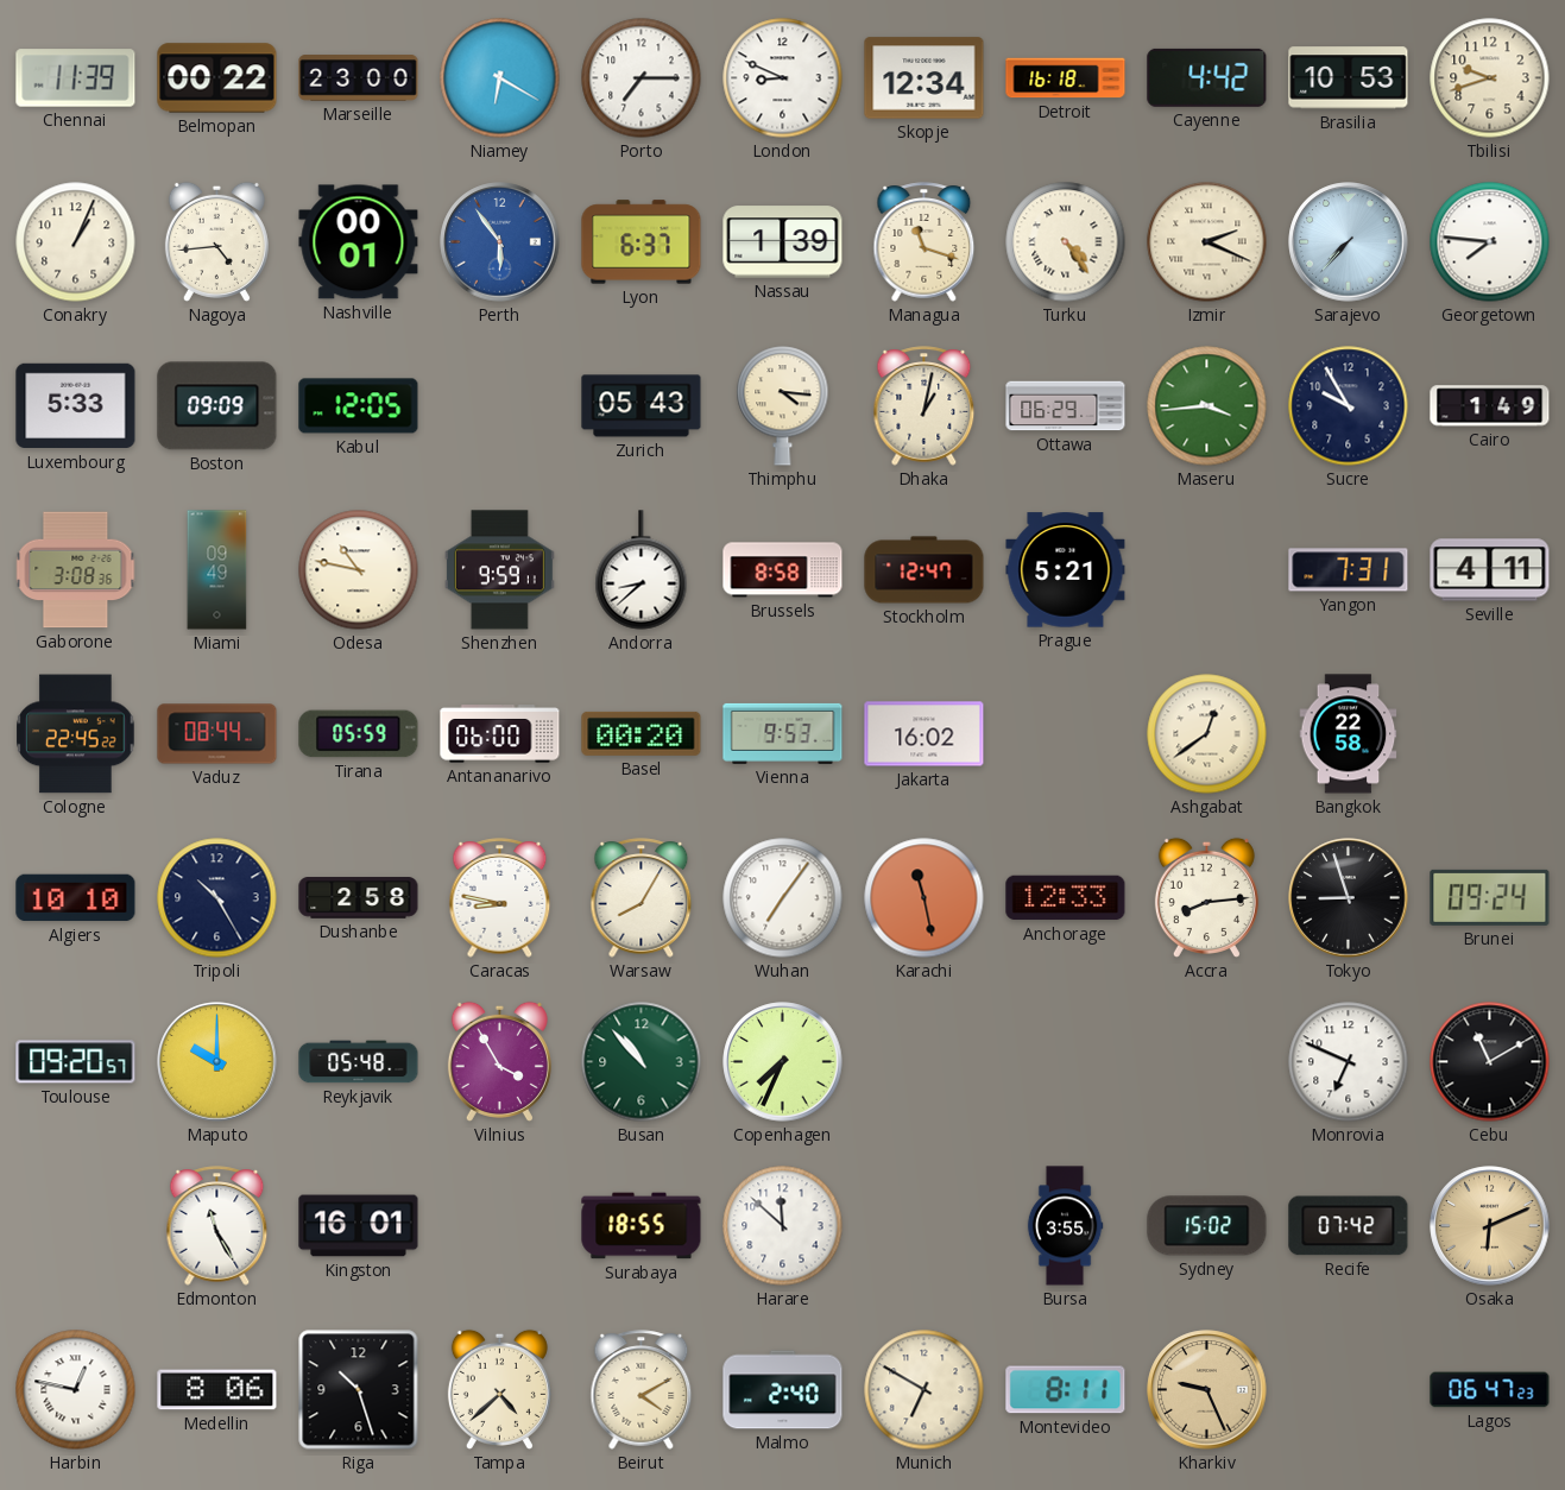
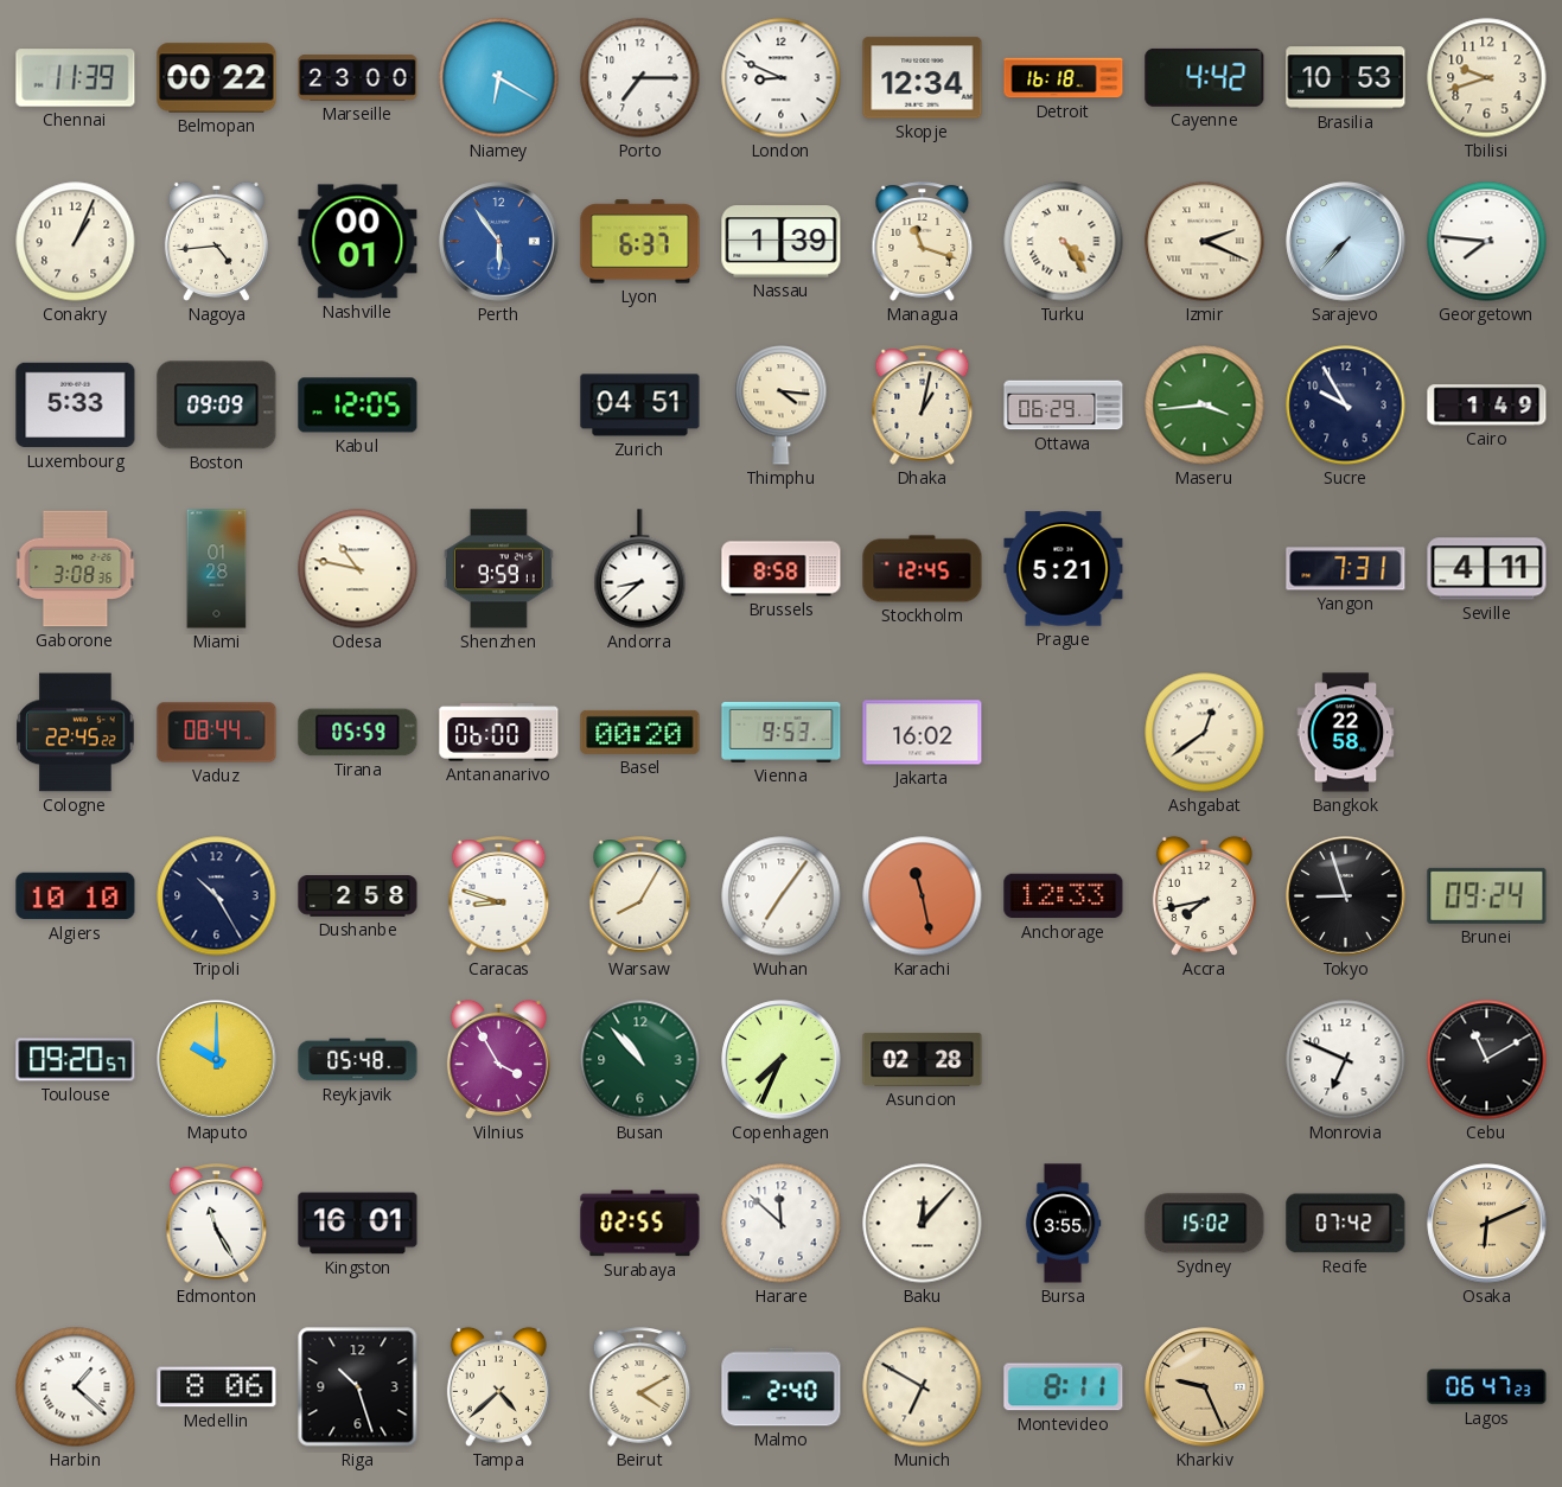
Zurich: 05:43 -> 04:51
Miami: 09:49 -> 01:28
Stockholm: 12:47 -> 12:45
Caracas: 8:47 -> 8:48
Accra: 8:14 -> 7:43
Asuncion: none -> 02:28
Surabaya: 18:55 -> 02:55
Baku: none -> 12:07
Harbin: 12:47 -> 1:22
